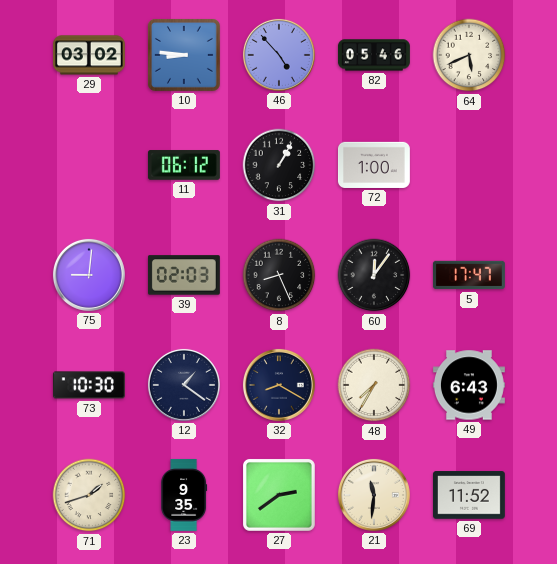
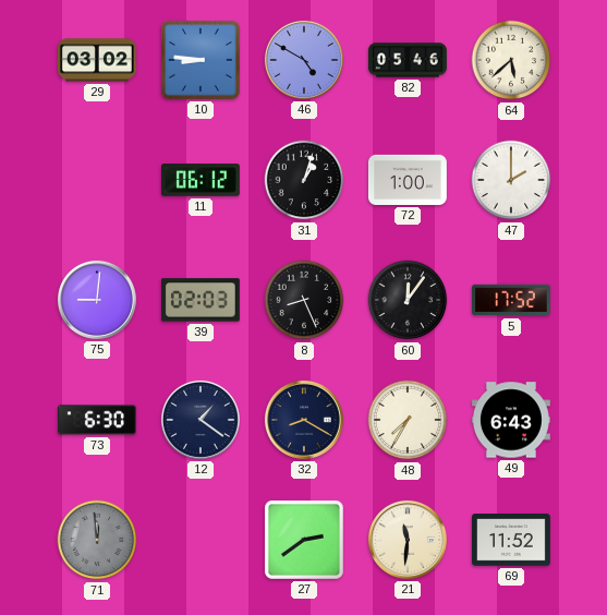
46: 4:53 -> 4:50
64: 5:41 -> 5:38
31: 1:05 -> 1:03
47: none -> 2:00
5: 17:47 -> 17:52
73: 10:30 -> 6:30
71: 1:42 -> 11:59
71 dial: cream -> grey
23: 9:35 -> none
